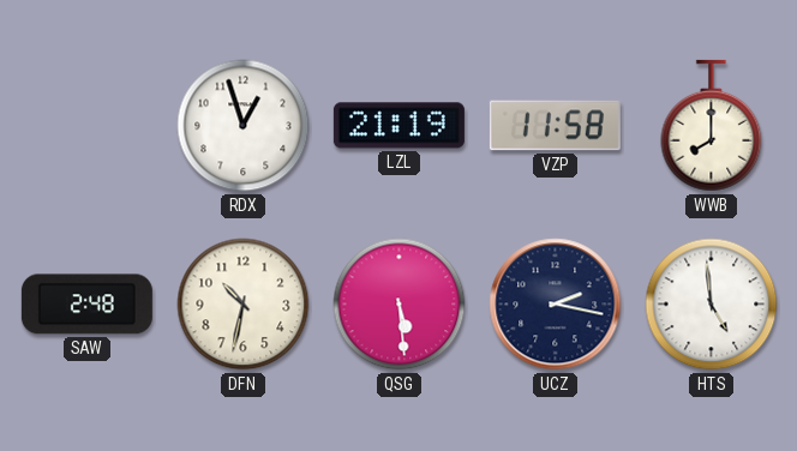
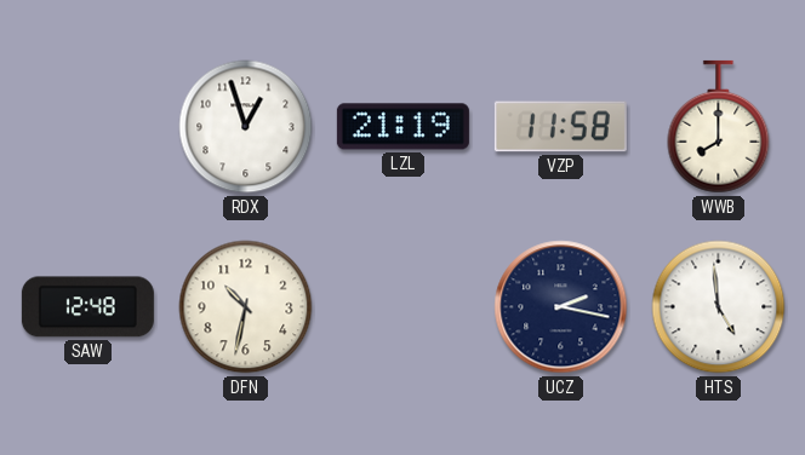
SAW: 2:48 -> 12:48
QSG: 5:29 -> none
